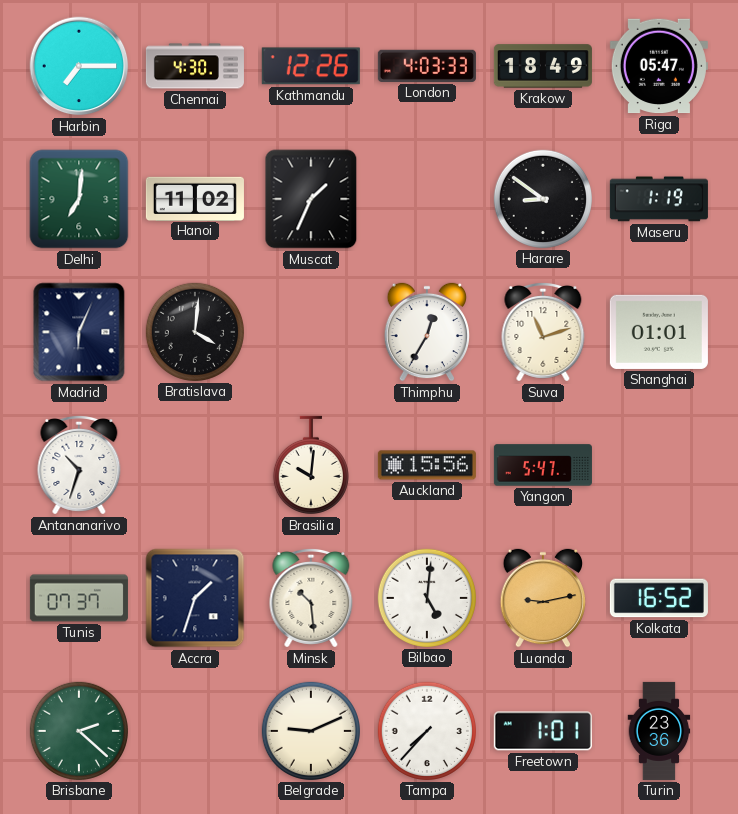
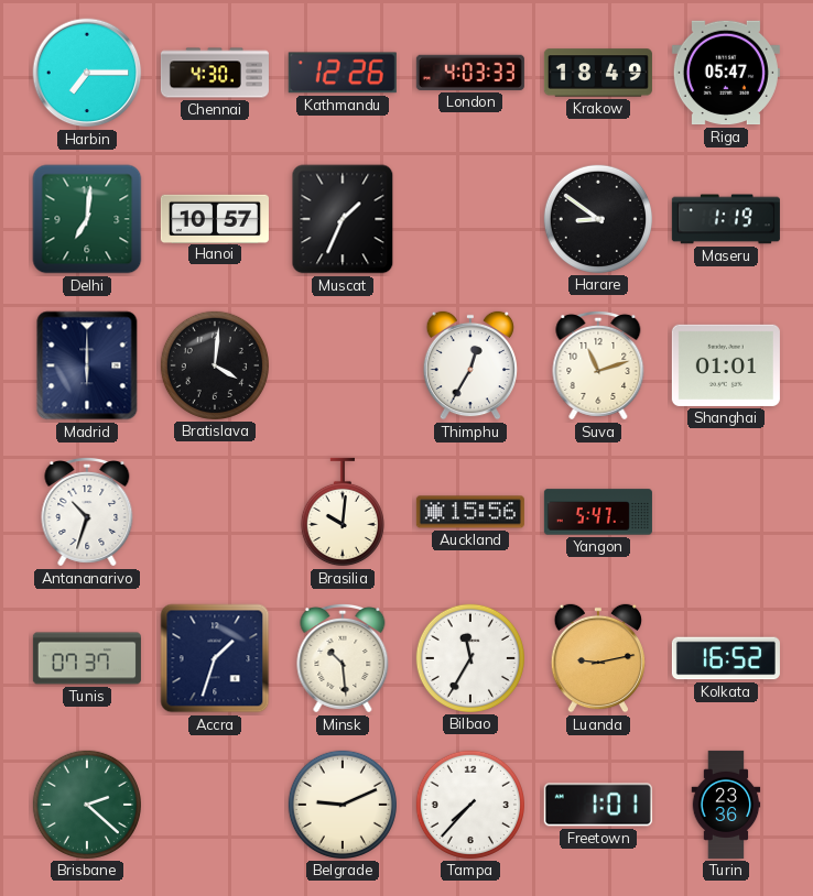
Hanoi: 11:02 -> 10:57
Madrid: 6:04 -> 6:00
Bilbao: 5:01 -> 11:35
